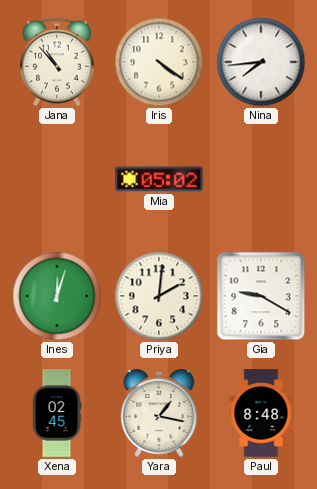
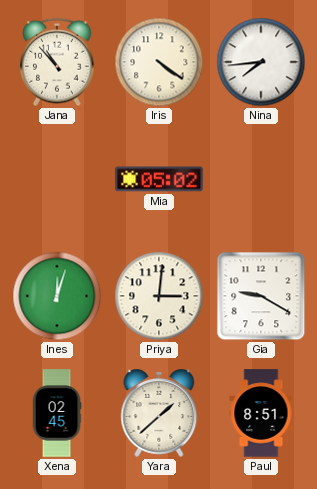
Priya: 2:01 -> 3:01
Yara: 1:17 -> 1:38
Paul: 8:48 -> 8:51
